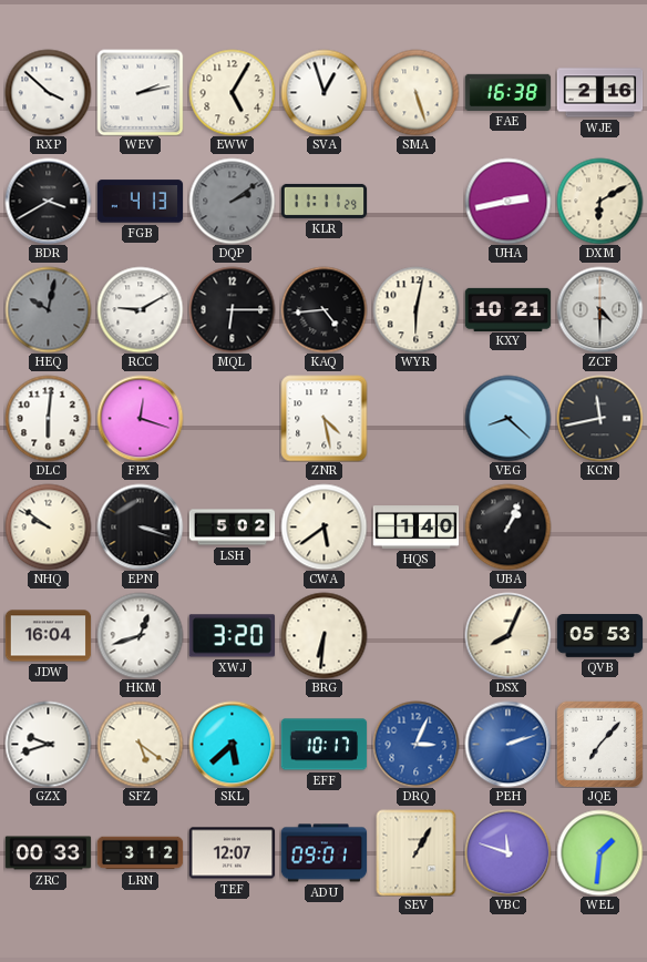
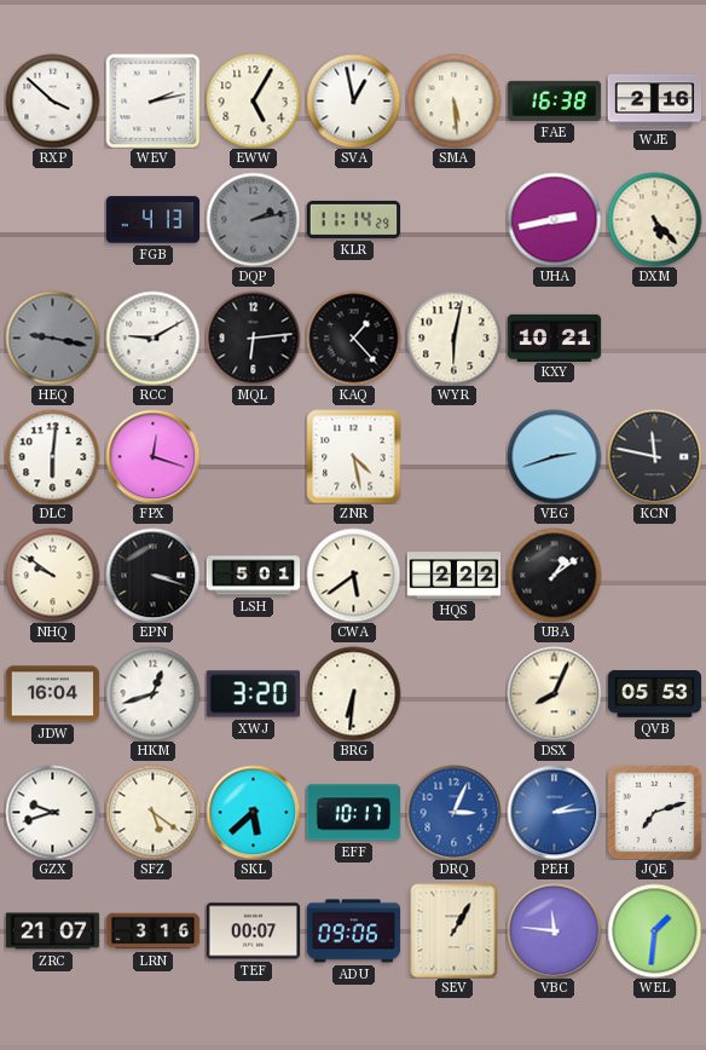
SVA: 12:57 -> 12:58
SMA: 5:27 -> 5:29
BDR: 3:40 -> none
DQP: 2:09 -> 2:13
KLR: 11:11 -> 11:14
DXM: 6:10 -> 5:23
HEQ: 10:02 -> 9:17
MQL: 6:15 -> 6:14
KAQ: 4:44 -> 1:23
ZCF: 4:30 -> none
VEG: 8:22 -> 2:42
KCN: 11:43 -> 11:47
LSH: 5:02 -> 5:01
HQS: 1:40 -> 2:22
UBA: 1:04 -> 1:09
PEH: 2:12 -> 2:14
JQE: 7:07 -> 7:12
ZRC: 00:33 -> 21:07
LRN: 3:12 -> 3:16
TEF: 12:07 -> 00:07
ADU: 09:01 -> 09:06
VBC: 11:48 -> 11:46
